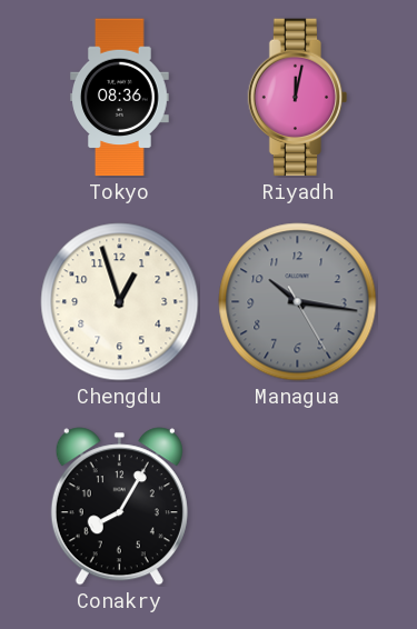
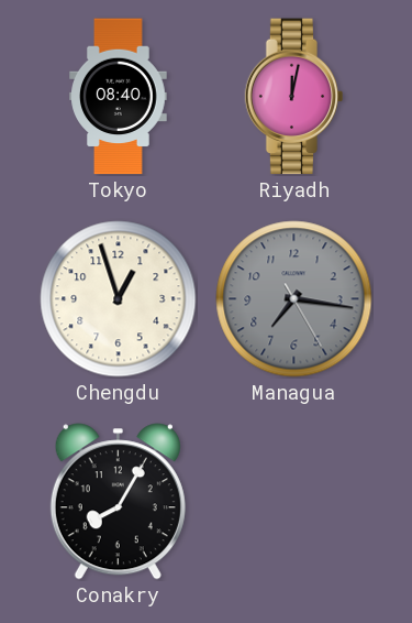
Tokyo: 08:36 -> 08:40
Managua: 10:16 -> 7:16
